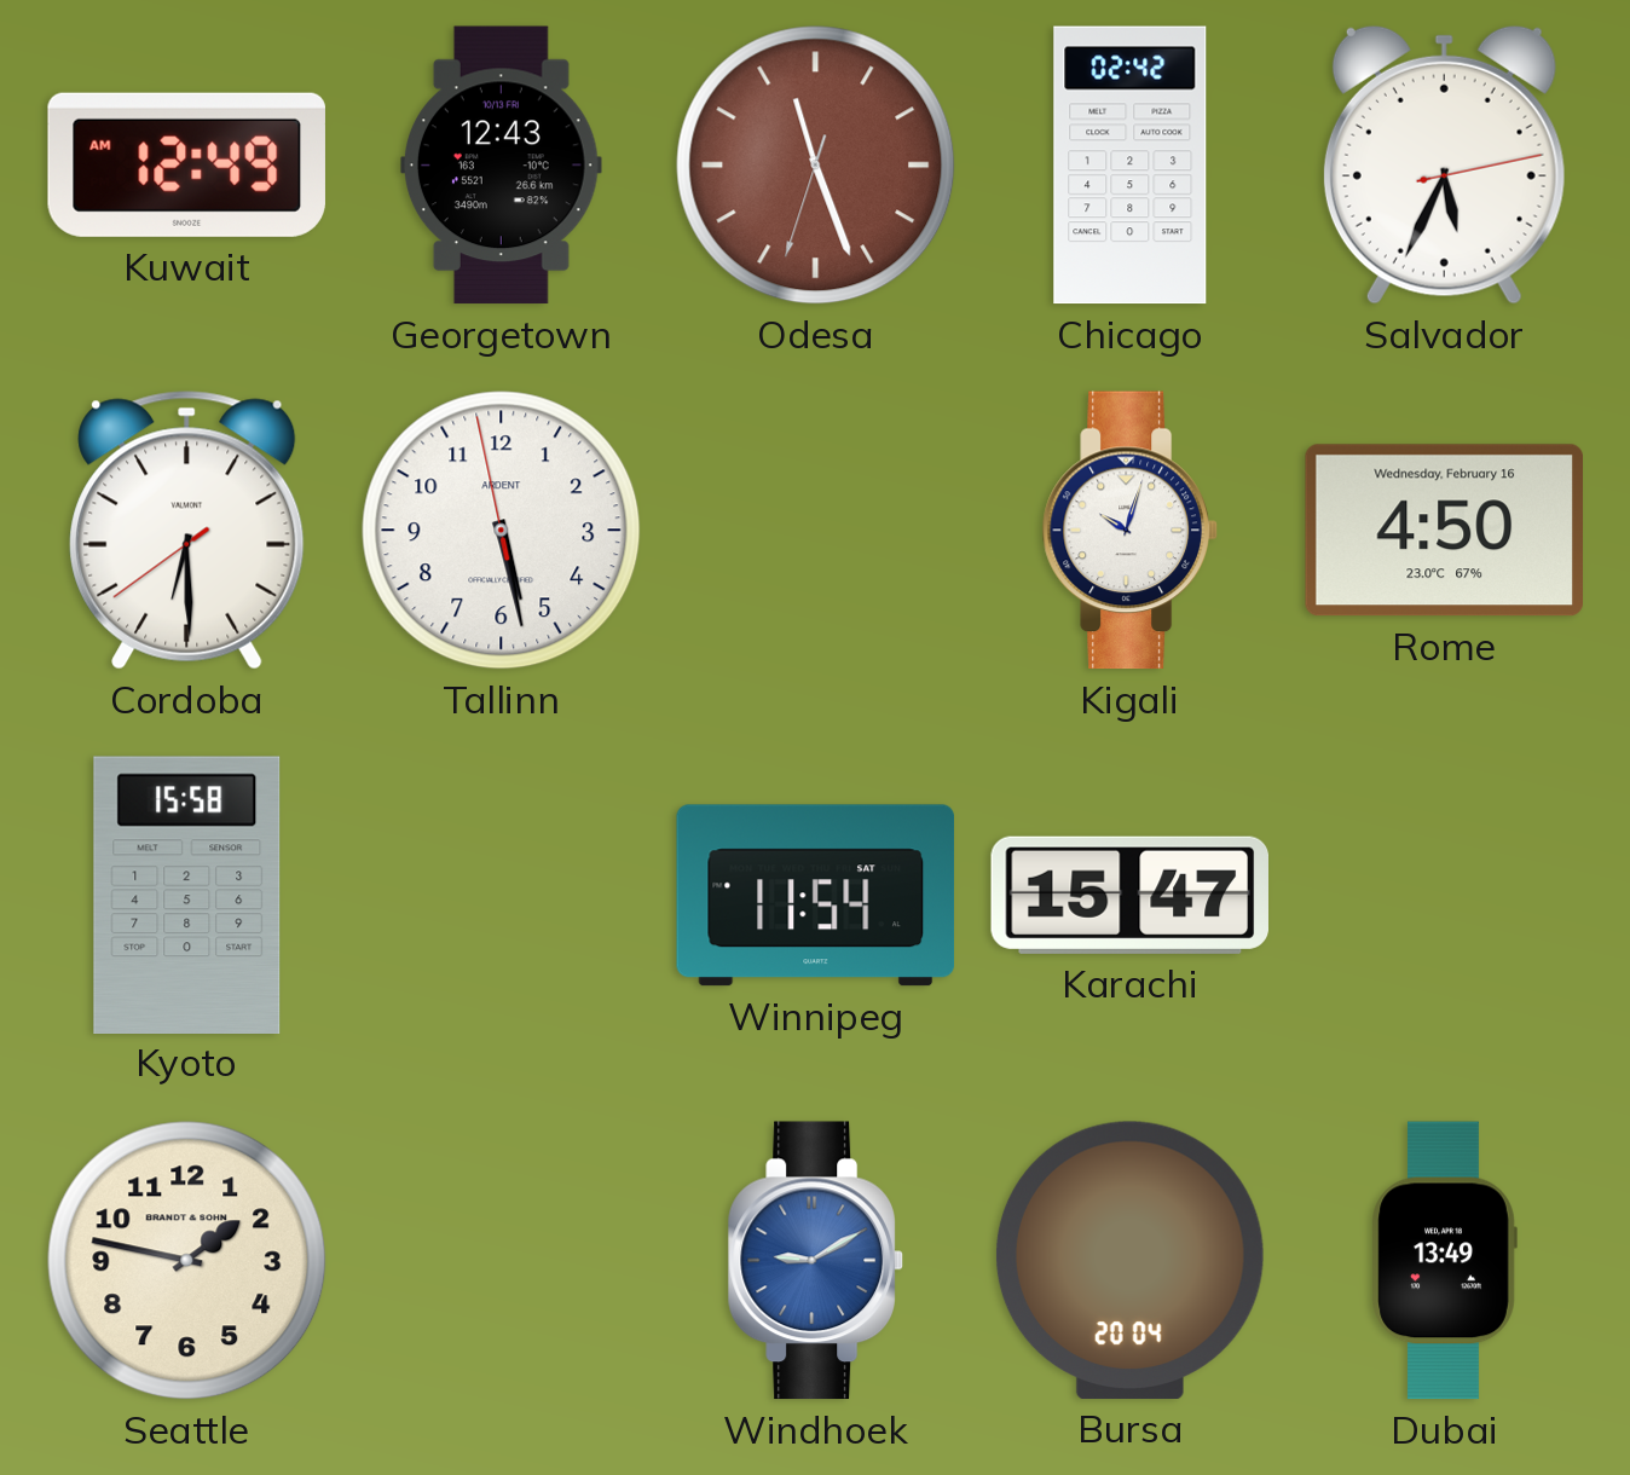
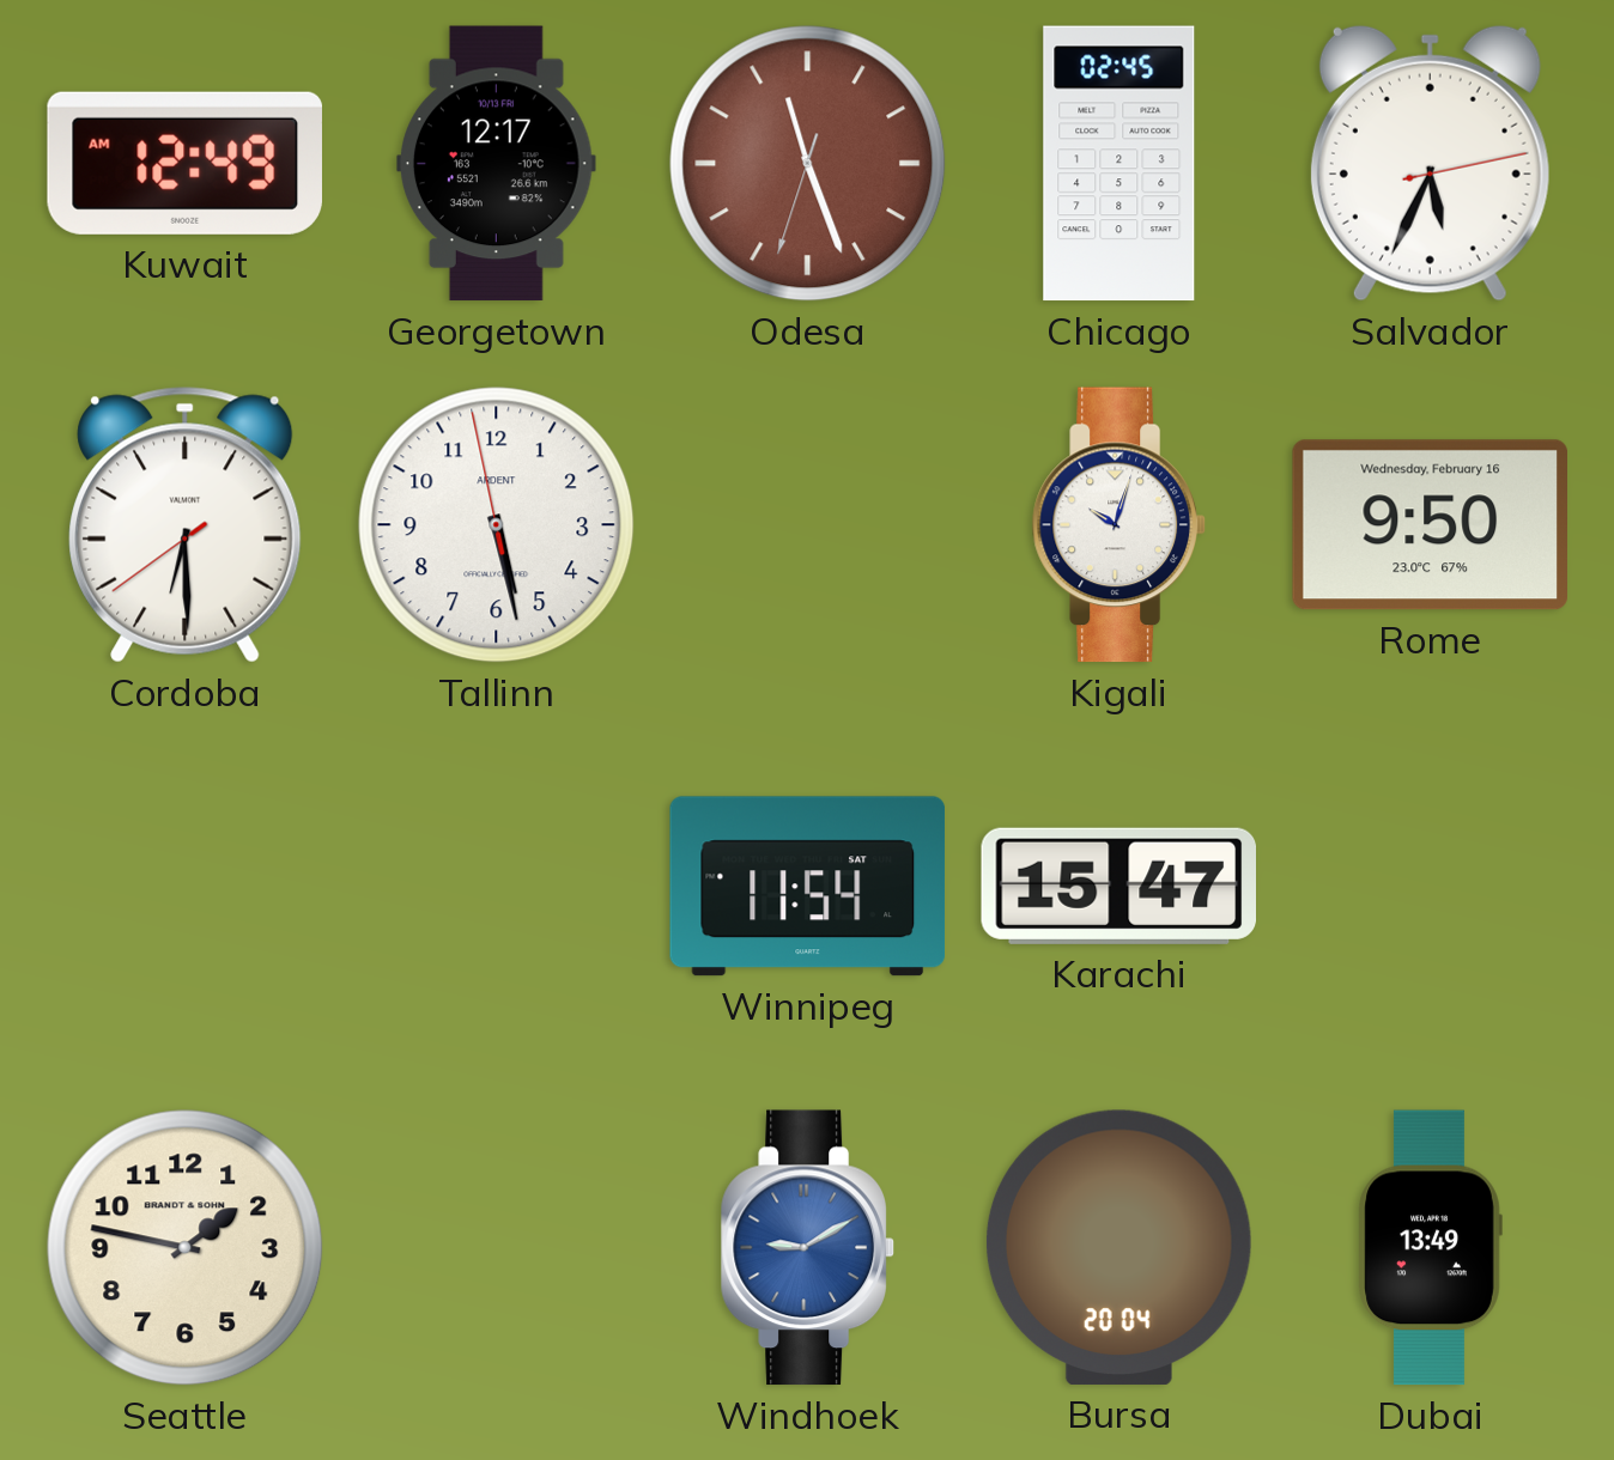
Georgetown: 12:43 -> 12:17
Chicago: 02:42 -> 02:45
Rome: 4:50 -> 9:50
Kyoto: 15:58 -> none
